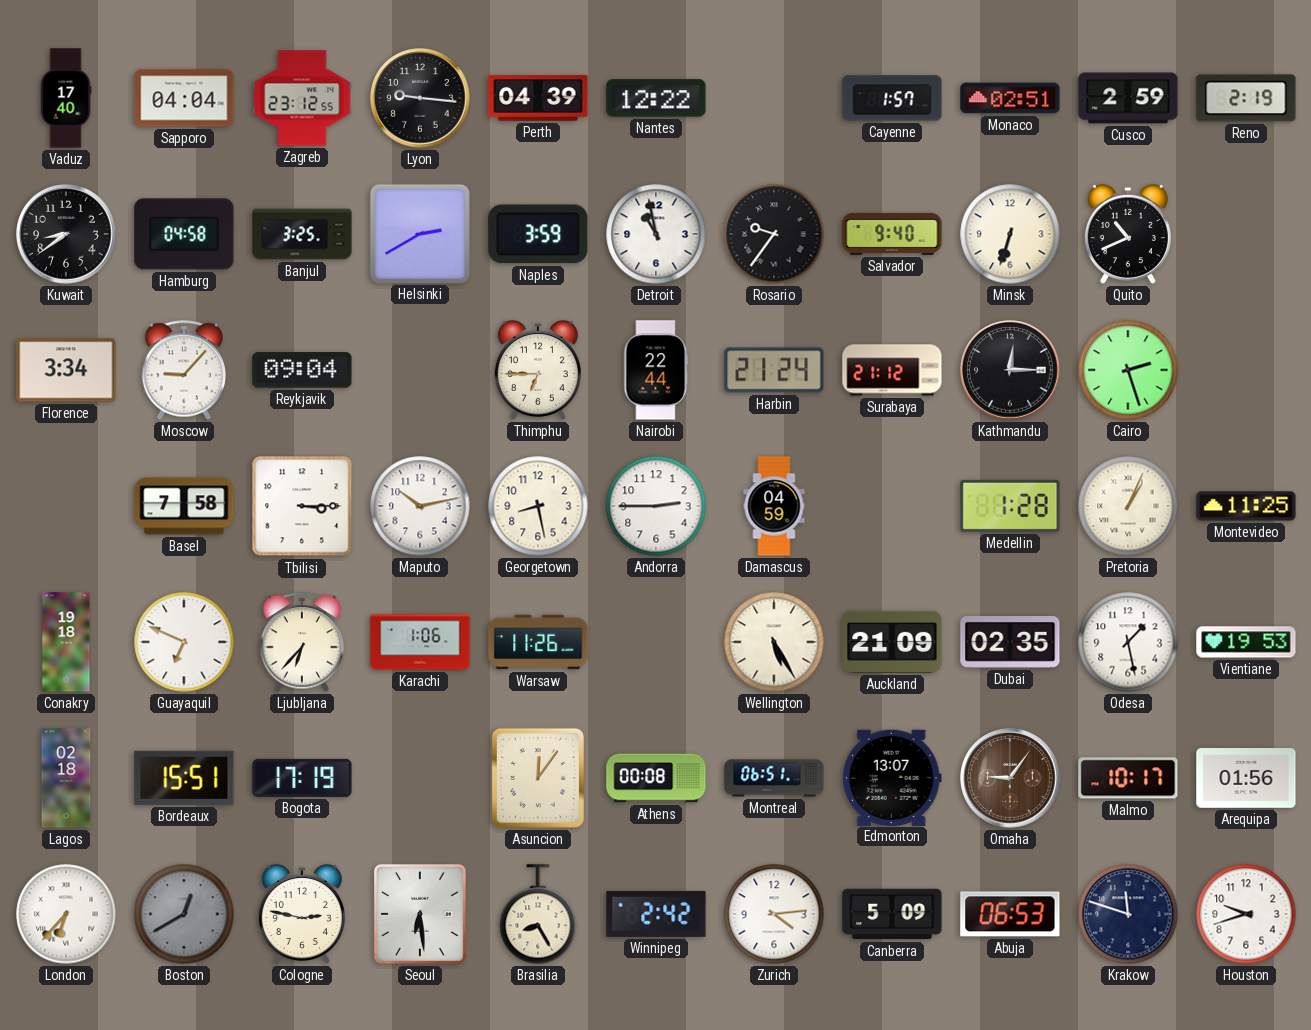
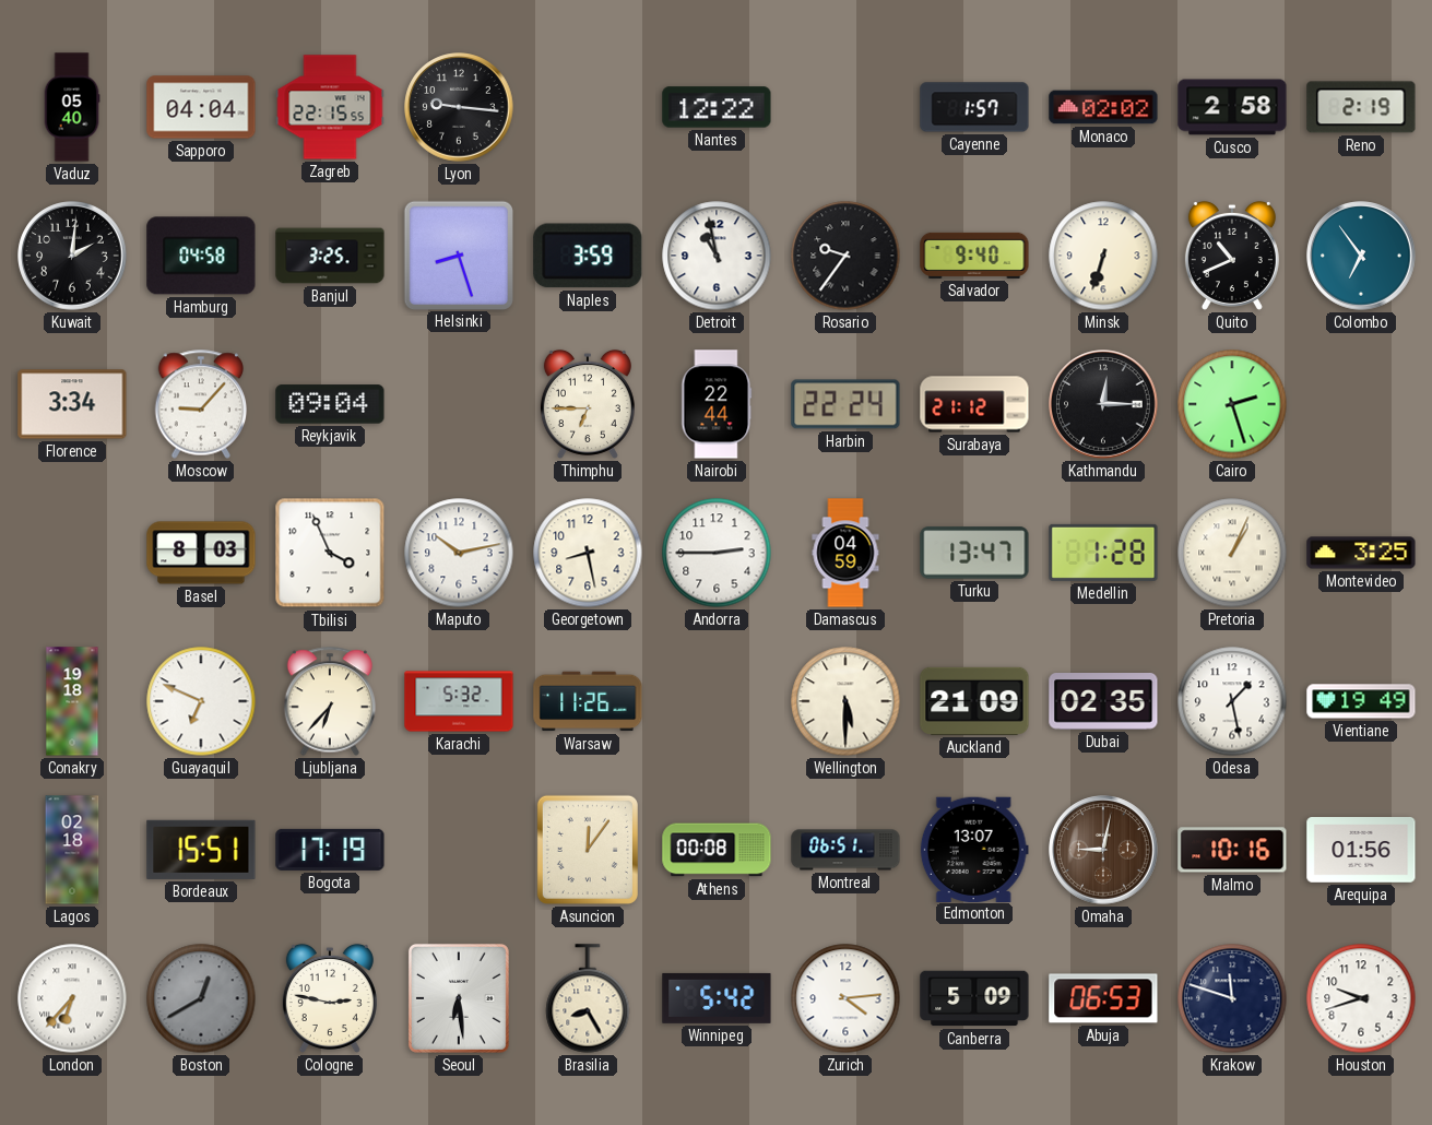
Vaduz: 17:40 -> 05:40
Zagreb: 23:12 -> 22:15
Perth: 04:39 -> none
Monaco: 02:51 -> 02:02
Cusco: 2:59 -> 2:58
Kuwait: 8:39 -> 2:01
Helsinki: 2:40 -> 8:27
Colombo: none -> 6:54
Harbin: 21:24 -> 22:24
Basel: 7:58 -> 8:03
Tbilisi: 3:15 -> 3:56
Turku: none -> 13:47
Montevideo: 11:25 -> 3:25
Karachi: 1:06 -> 5:32
Wellington: 5:25 -> 5:30
Vientiane: 19:53 -> 19:49
Omaha: 9:06 -> 9:02
Malmo: 10:17 -> 10:16
Winnipeg: 2:42 -> 5:42
